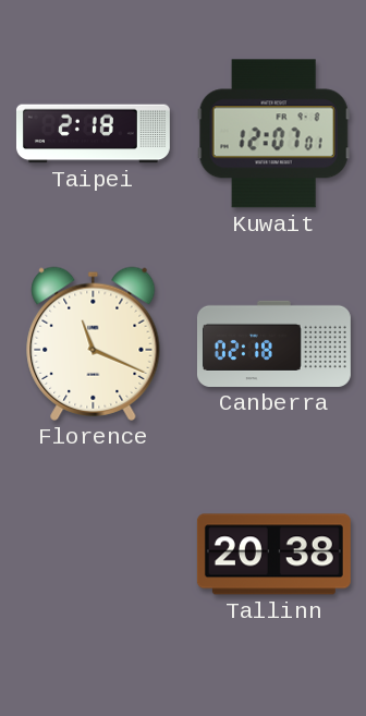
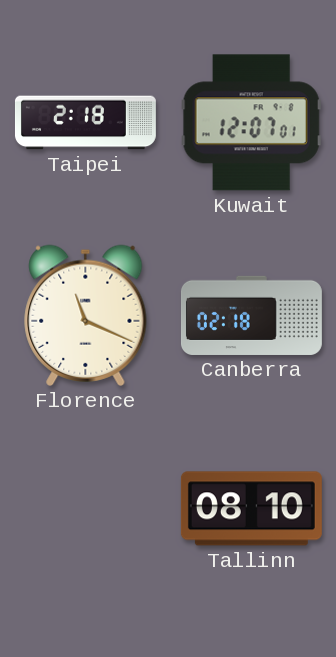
Tallinn: 20:38 -> 08:10
